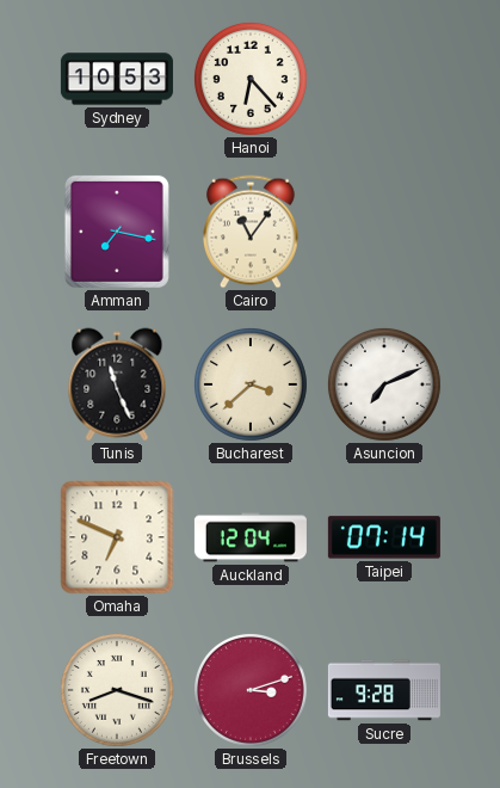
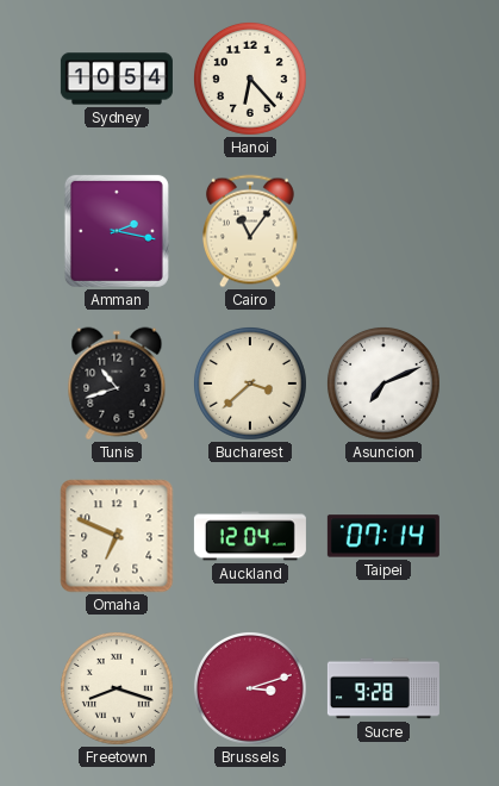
Sydney: 10:53 -> 10:54
Amman: 7:17 -> 2:17
Tunis: 11:26 -> 10:42
